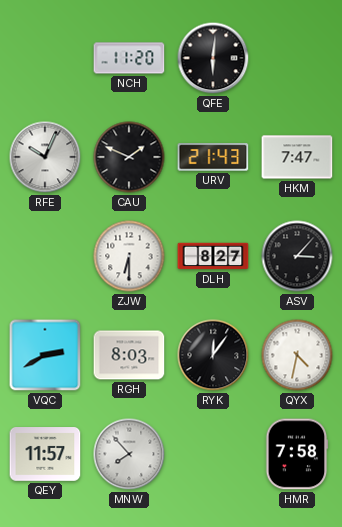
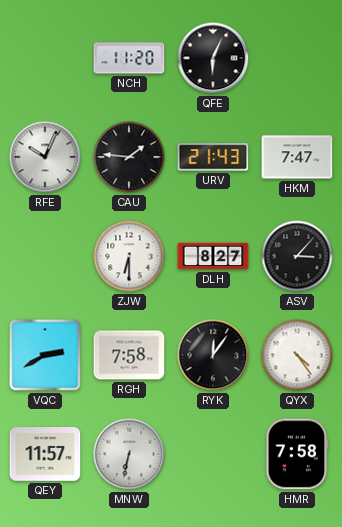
QFE: 6:01 -> 6:04
CAU: 1:49 -> 1:46
RGH: 8:03 -> 7:58
QYX: 4:32 -> 4:24
MNW: 7:53 -> 6:32
